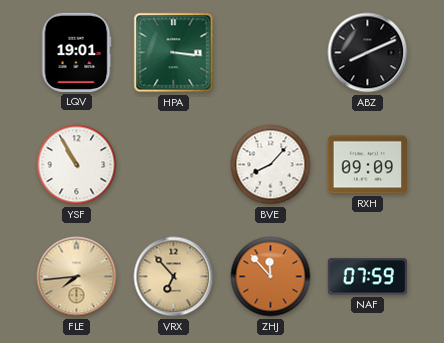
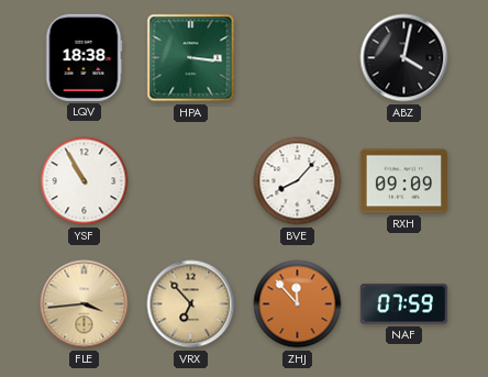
LQV: 19:01 -> 18:38
ABZ: 8:11 -> 4:02
FLE: 7:44 -> 3:44
